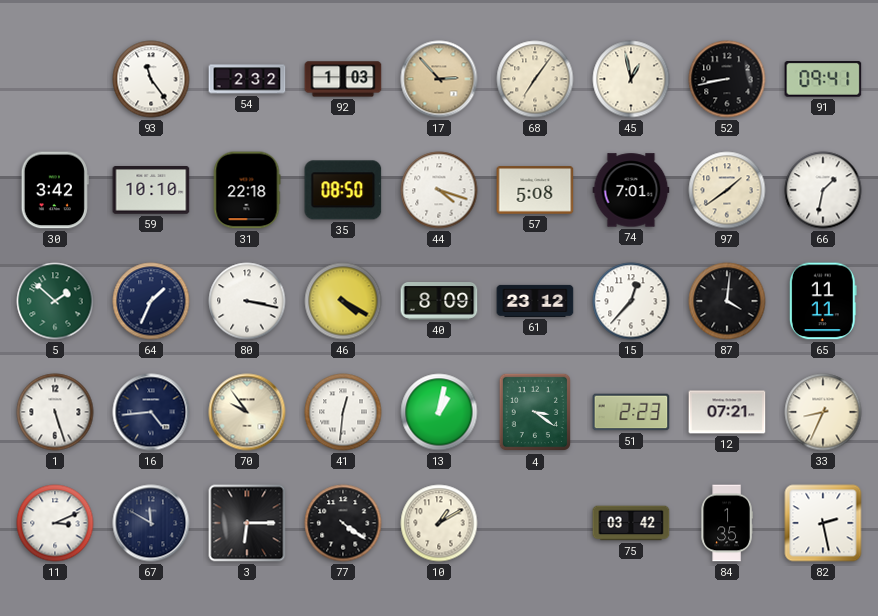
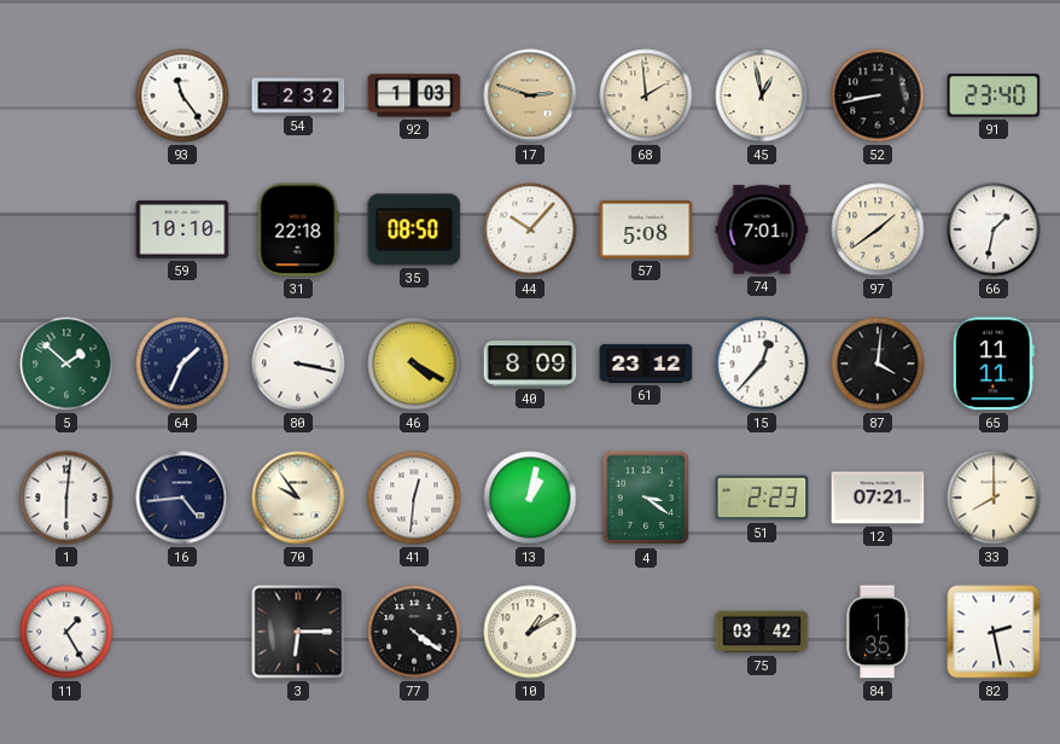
17: 2:53 -> 2:48
68: 7:06 -> 1:59
91: 09:41 -> 23:40
30: 3:42 -> none
44: 4:18 -> 10:07
1: 5:27 -> 6:01
33: 8:34 -> 8:00
11: 3:11 -> 1:25
67: 11:50 -> none
